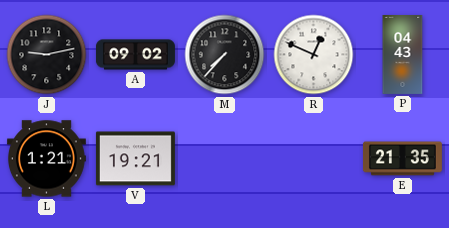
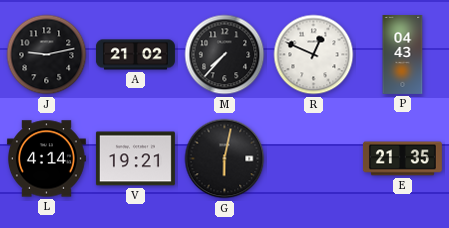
A: 09:02 -> 21:02
L: 1:21 -> 4:14
G: none -> 6:02
